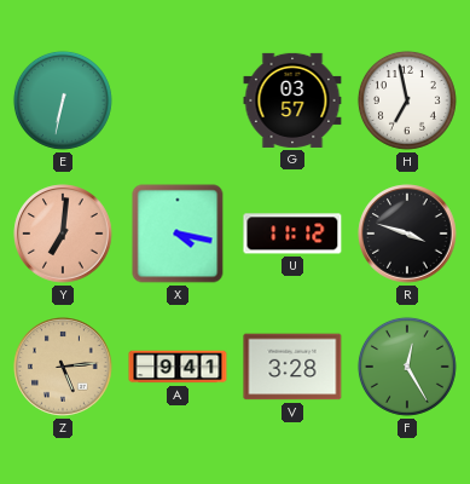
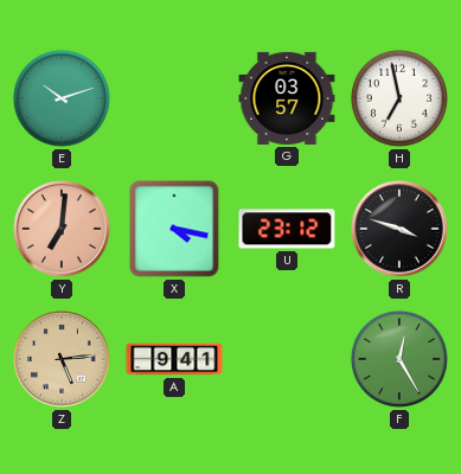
E: 6:32 -> 10:12
U: 11:12 -> 23:12
V: 3:28 -> none
